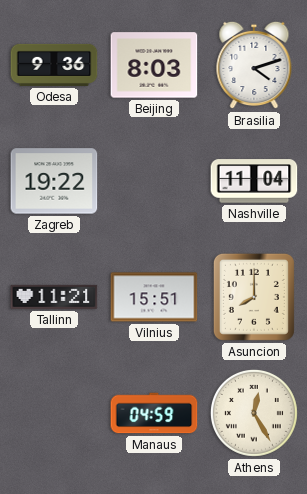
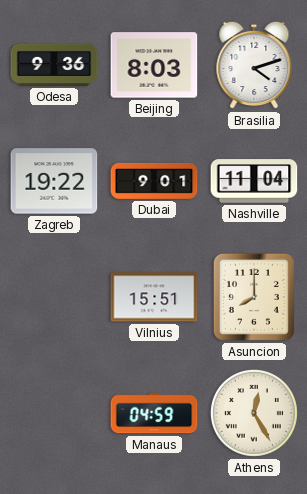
Dubai: none -> 9:01
Tallinn: 11:21 -> none
